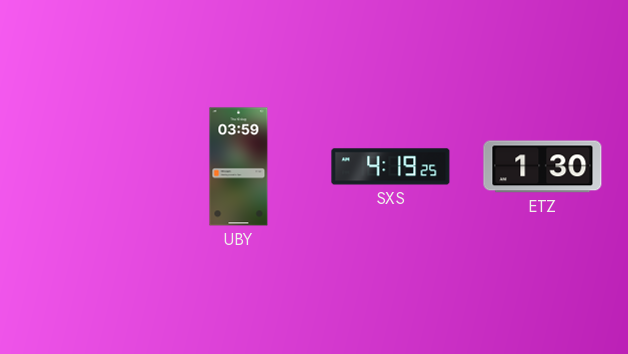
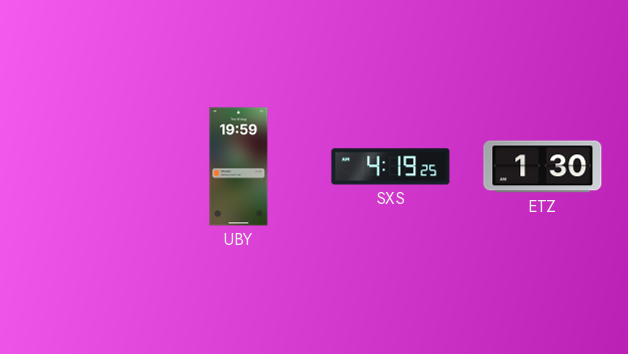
UBY: 03:59 -> 19:59
